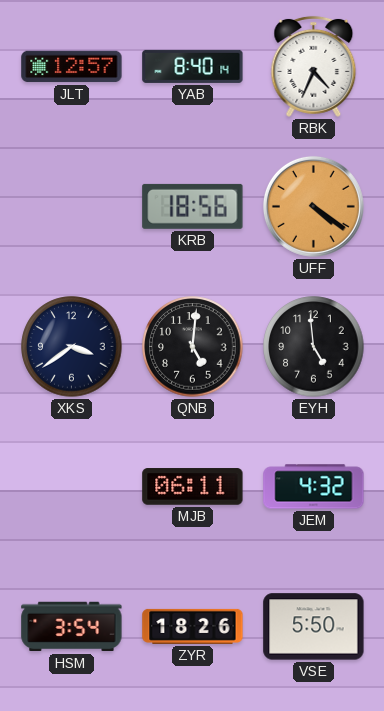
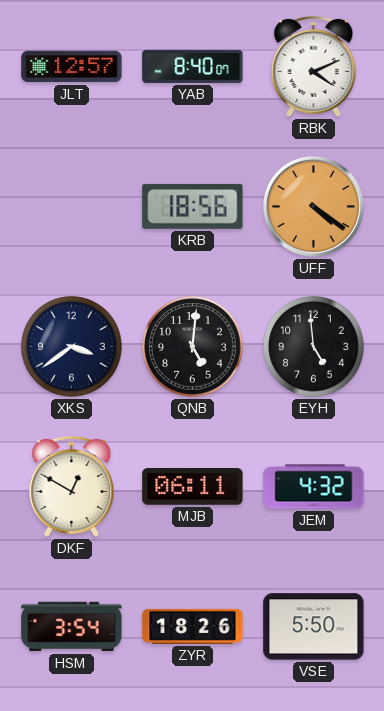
YAB: 8:40:14 -> 8:40:07
RBK: 4:34 -> 4:11
DKF: none -> 12:50
